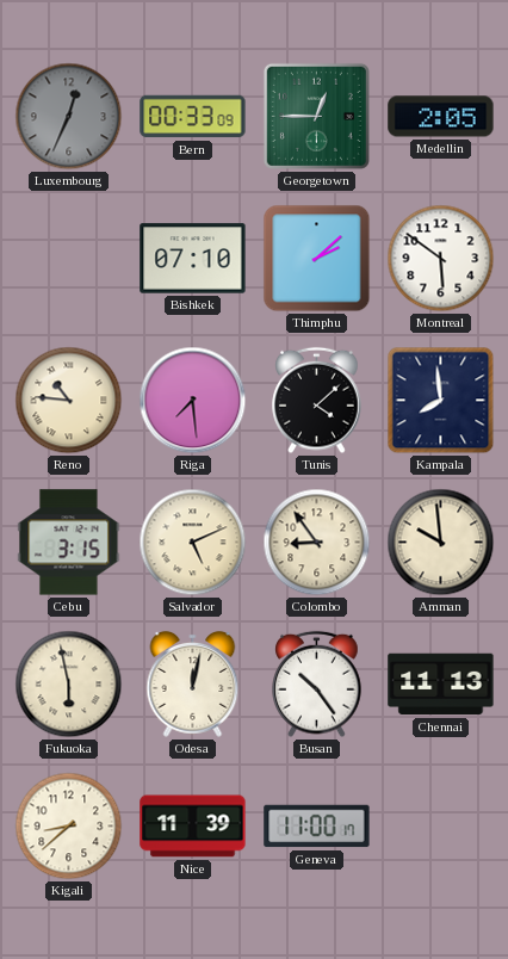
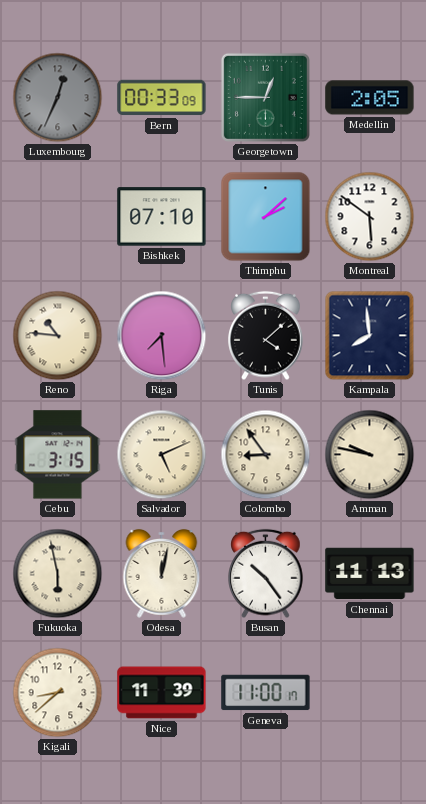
Amman: 9:59 -> 9:47
